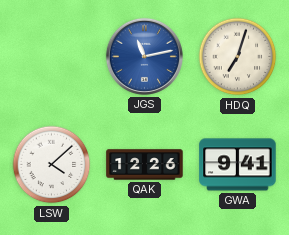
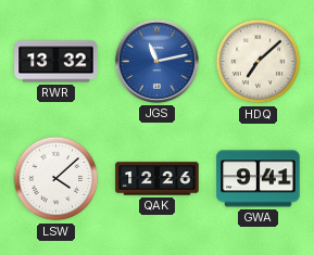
RWR: none -> 13:32
HDQ: 7:03 -> 7:08
